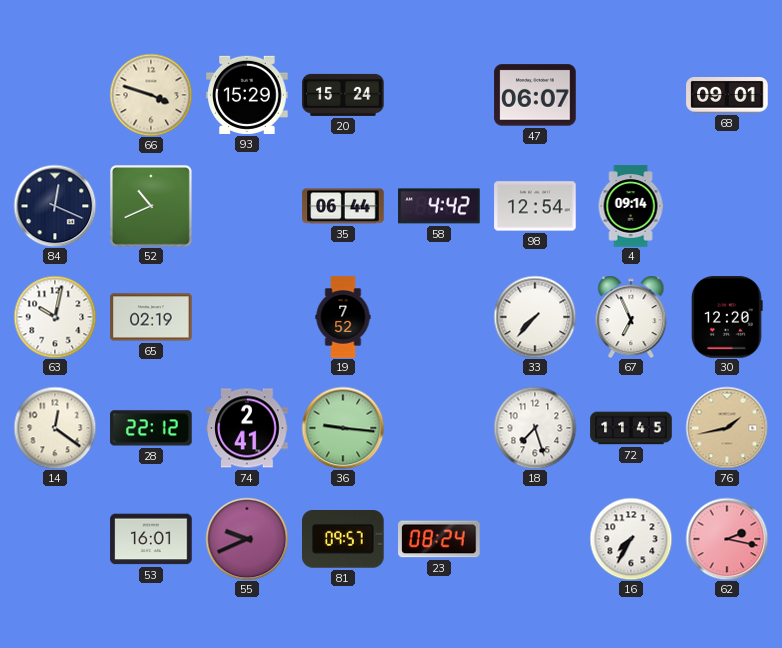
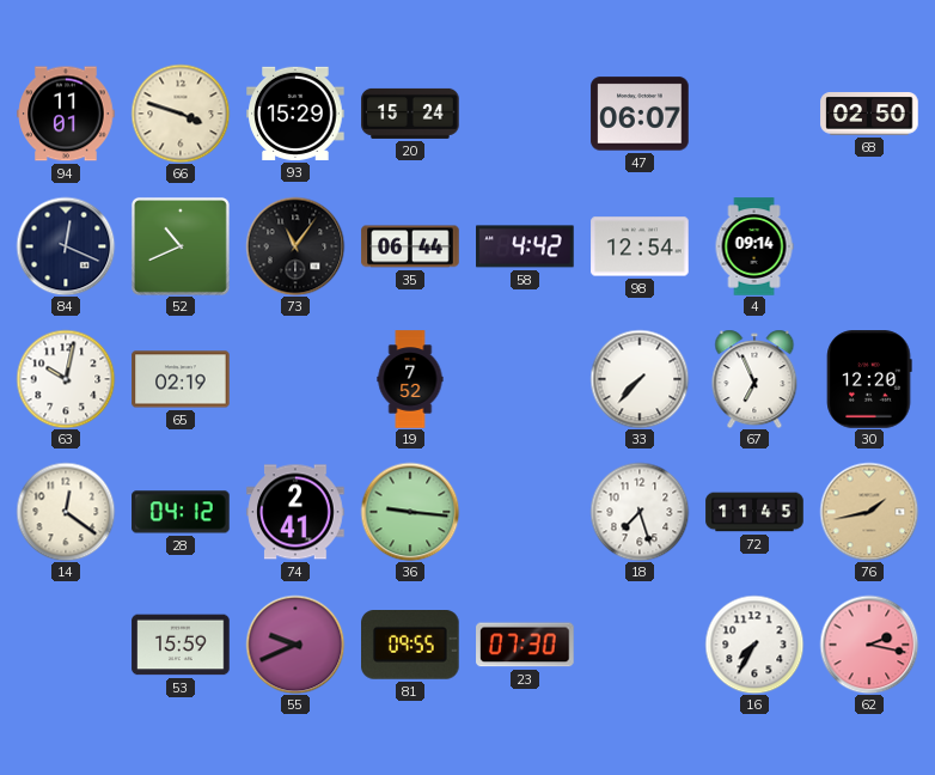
94: none -> 11:01
68: 09:01 -> 02:50
73: none -> 11:06
28: 22:12 -> 04:12
53: 16:01 -> 15:59
81: 09:57 -> 09:55
23: 08:24 -> 07:30
